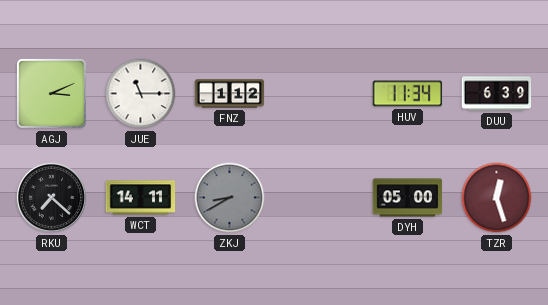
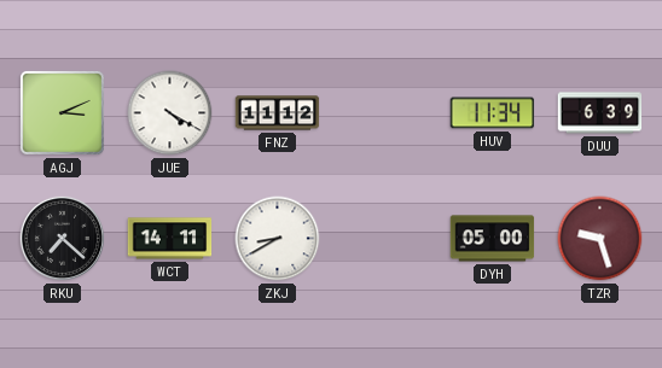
JUE: 11:15 -> 4:20
FNZ: 1:12 -> 11:12
ZKJ dial: grey -> white
TZR: 12:27 -> 9:27
